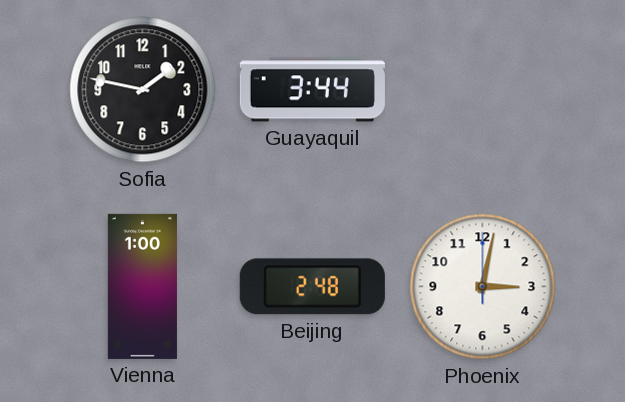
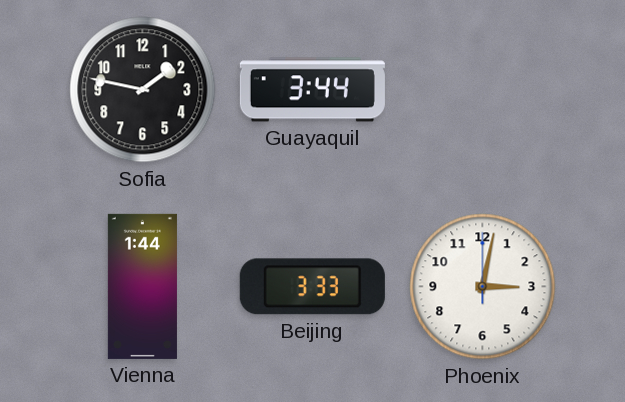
Vienna: 1:00 -> 1:44
Beijing: 2:48 -> 3:33
